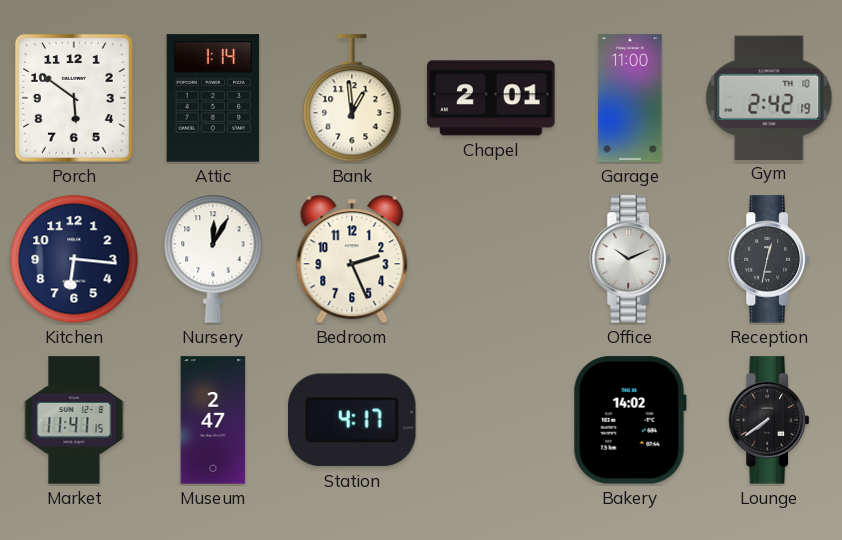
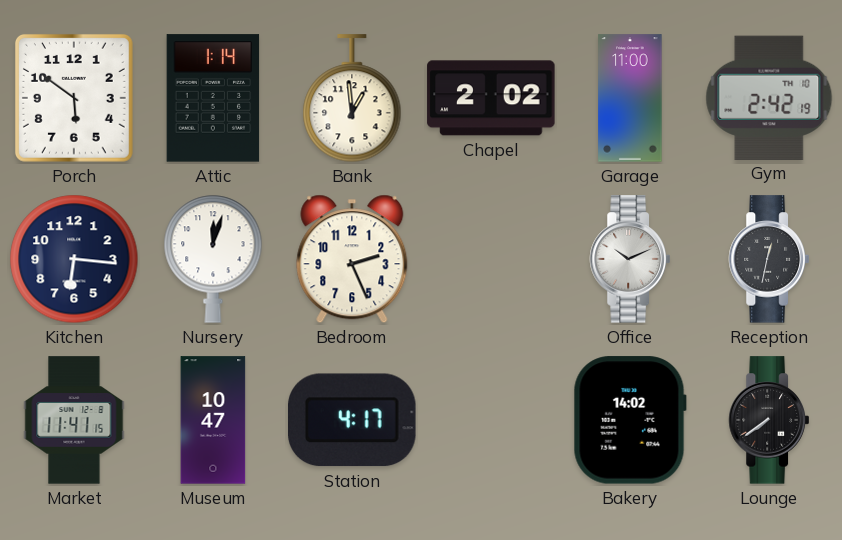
Chapel: 2:01 -> 2:02
Nursery: 12:05 -> 12:03
Museum: 2:47 -> 10:47
